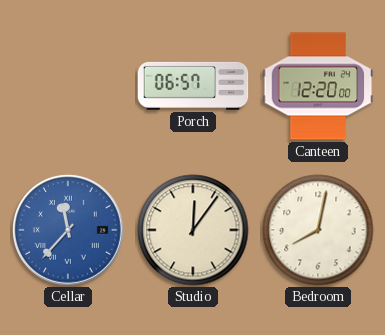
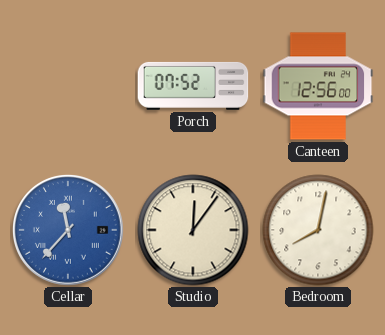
Porch: 06:57 -> 07:52
Canteen: 12:20 -> 12:56
